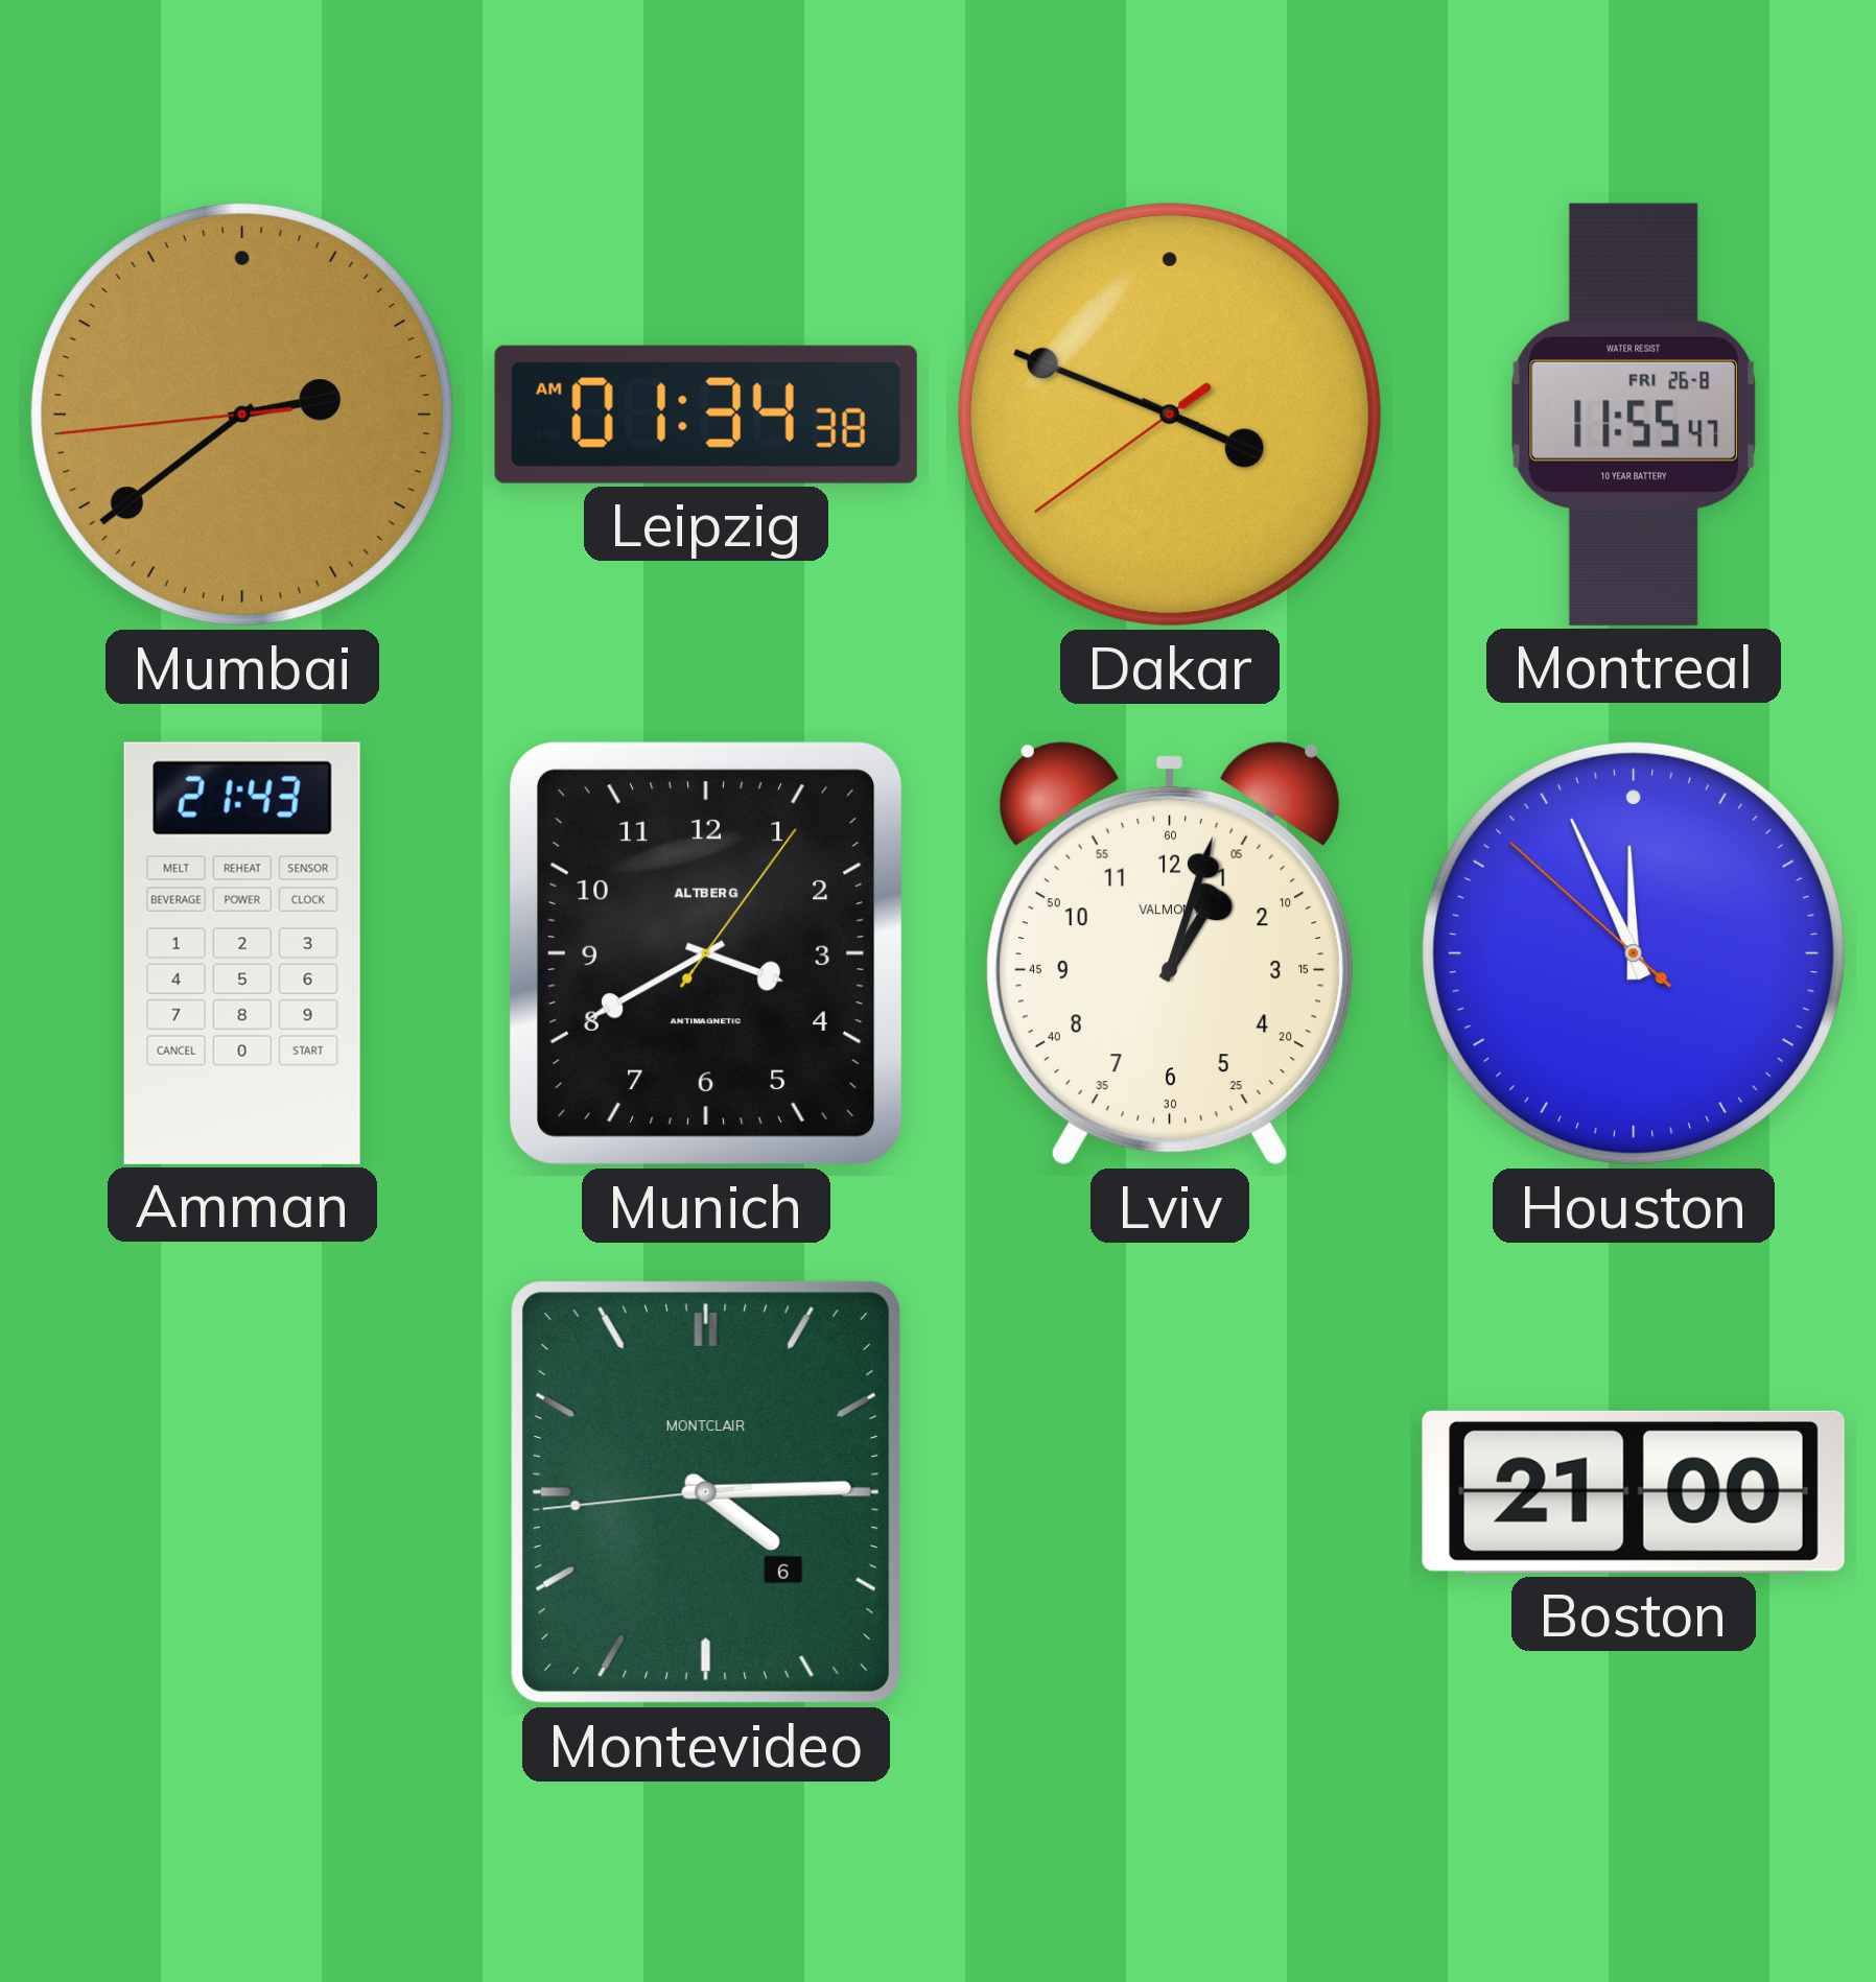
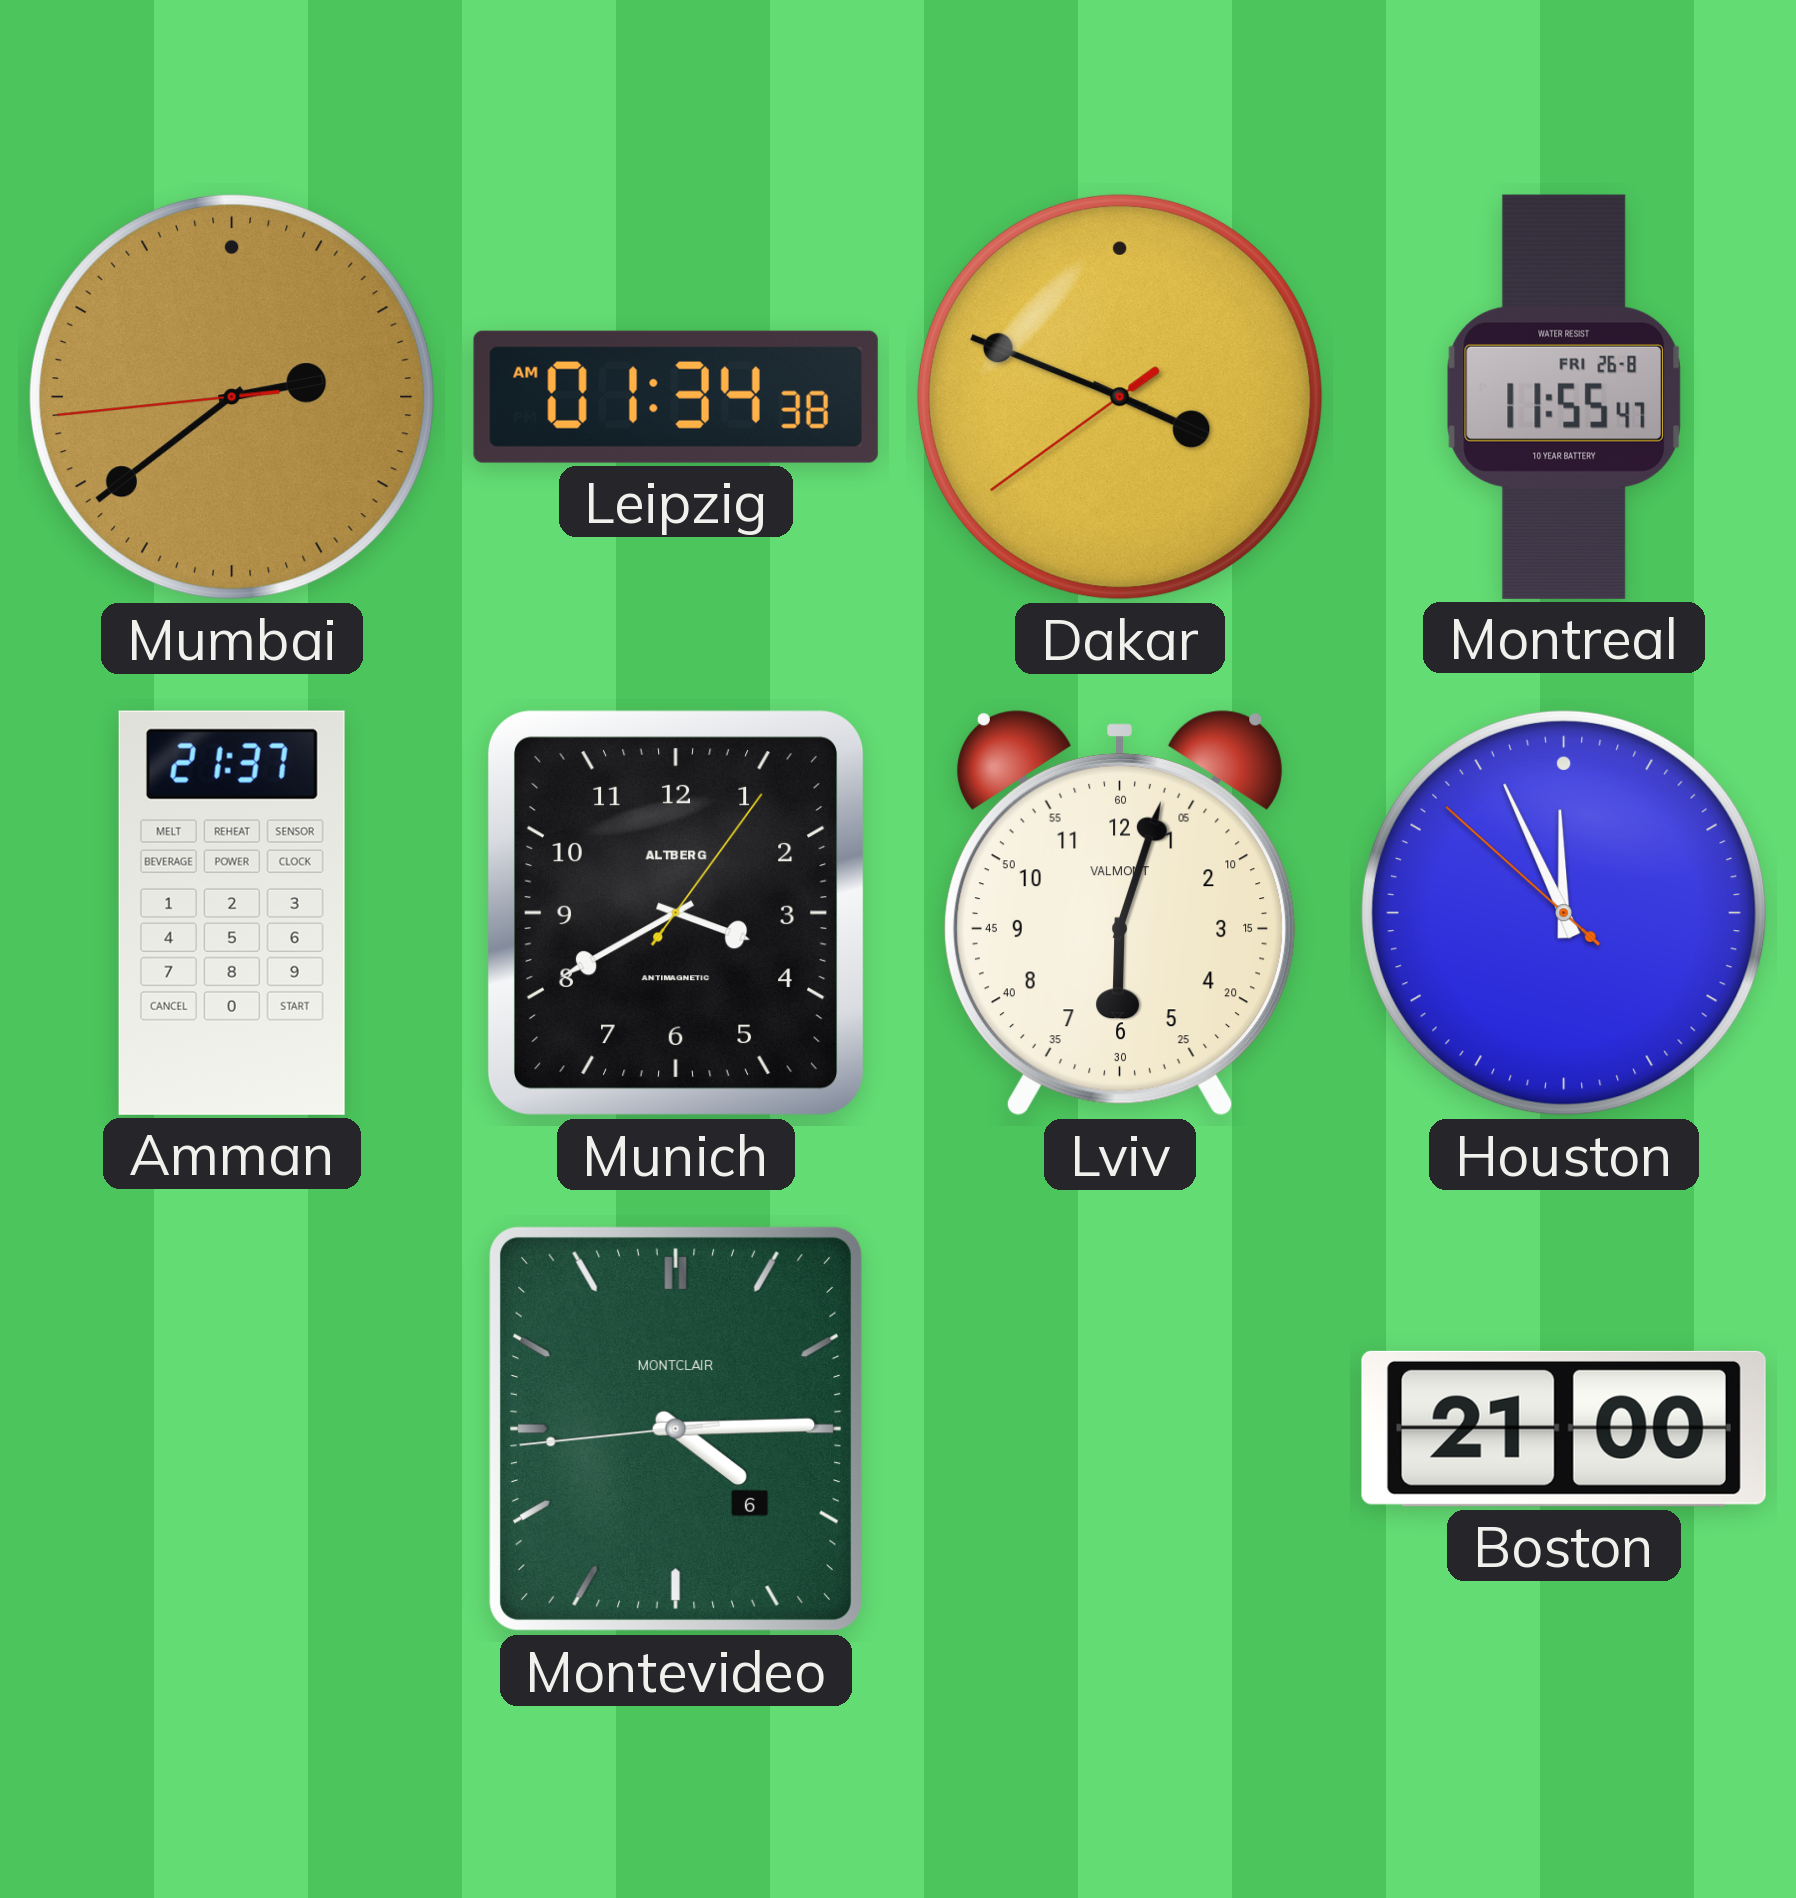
Amman: 21:43 -> 21:37
Lviv: 1:03 -> 6:03
